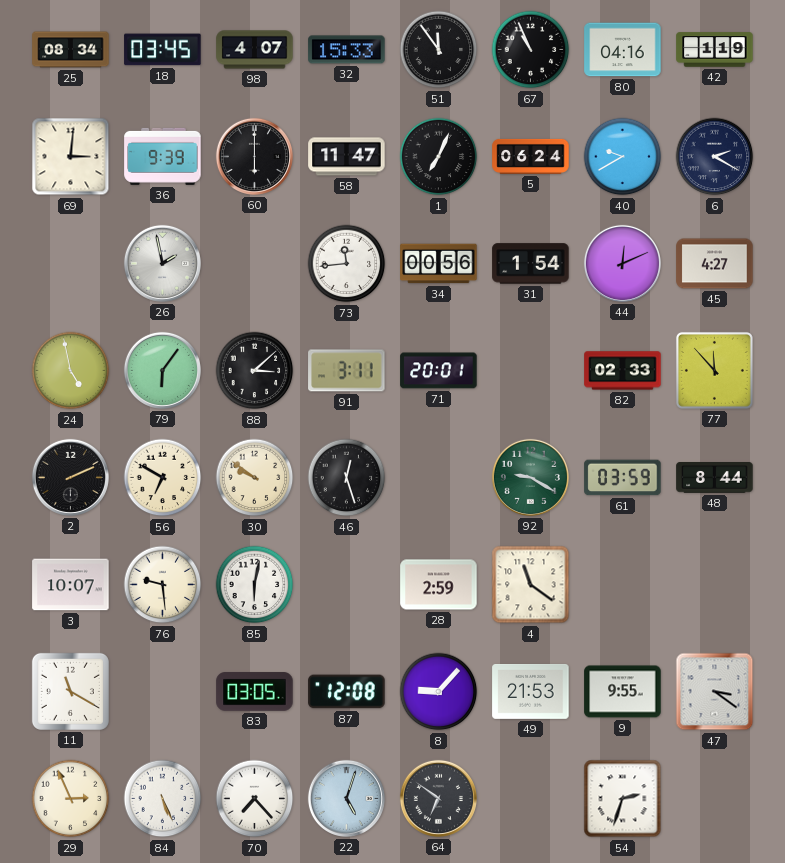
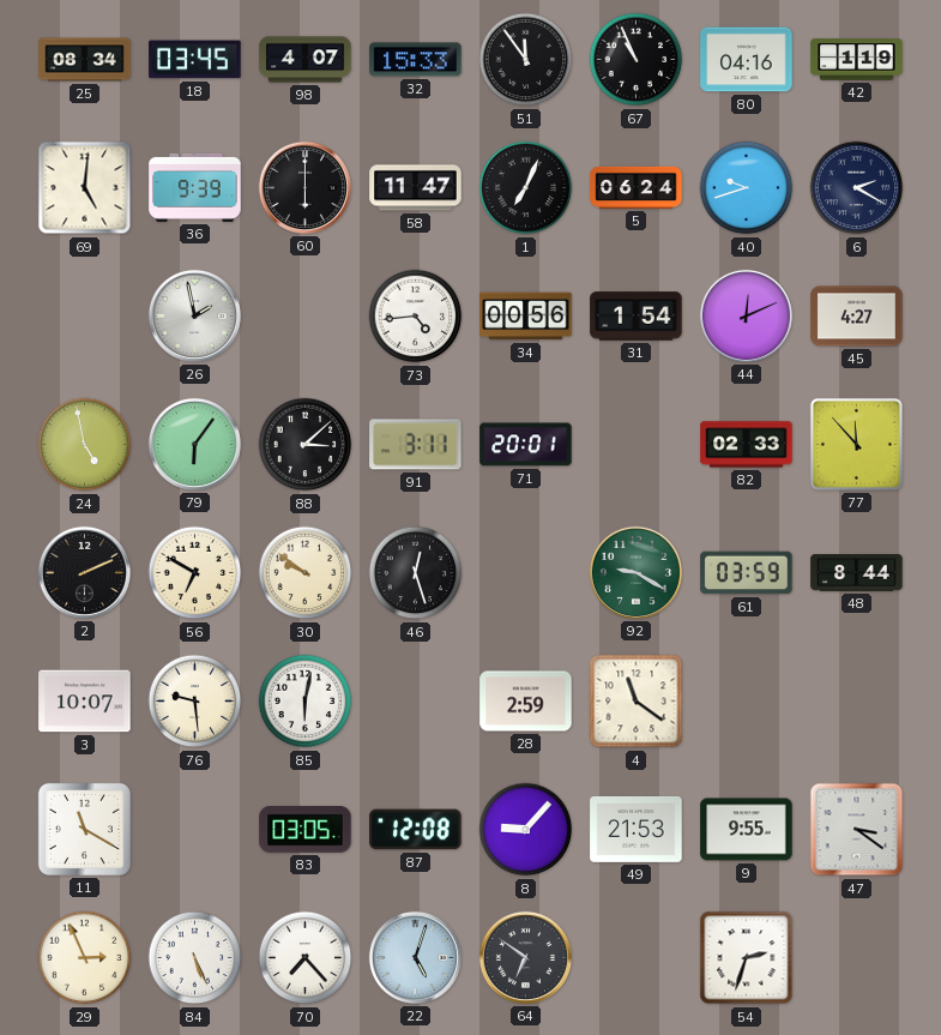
69: 3:01 -> 5:01
40: 9:40 -> 9:42
73: 11:44 -> 4:44
